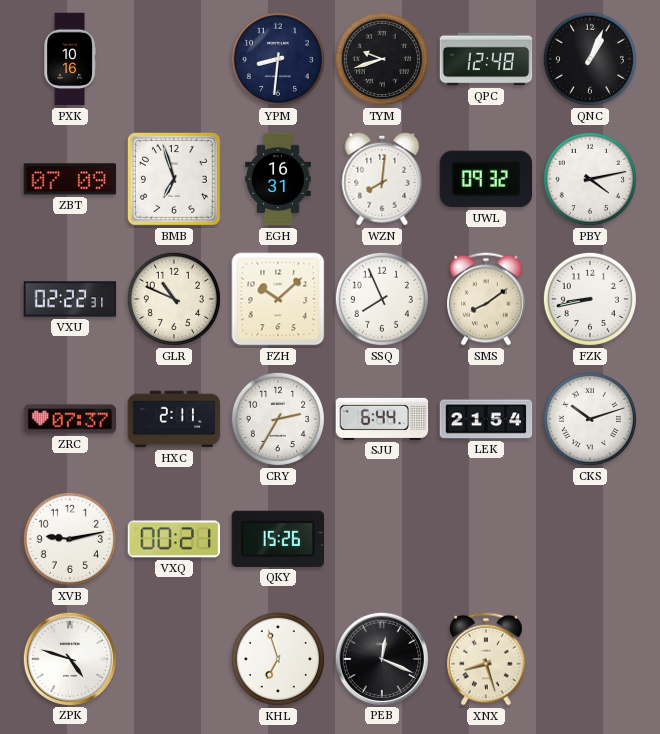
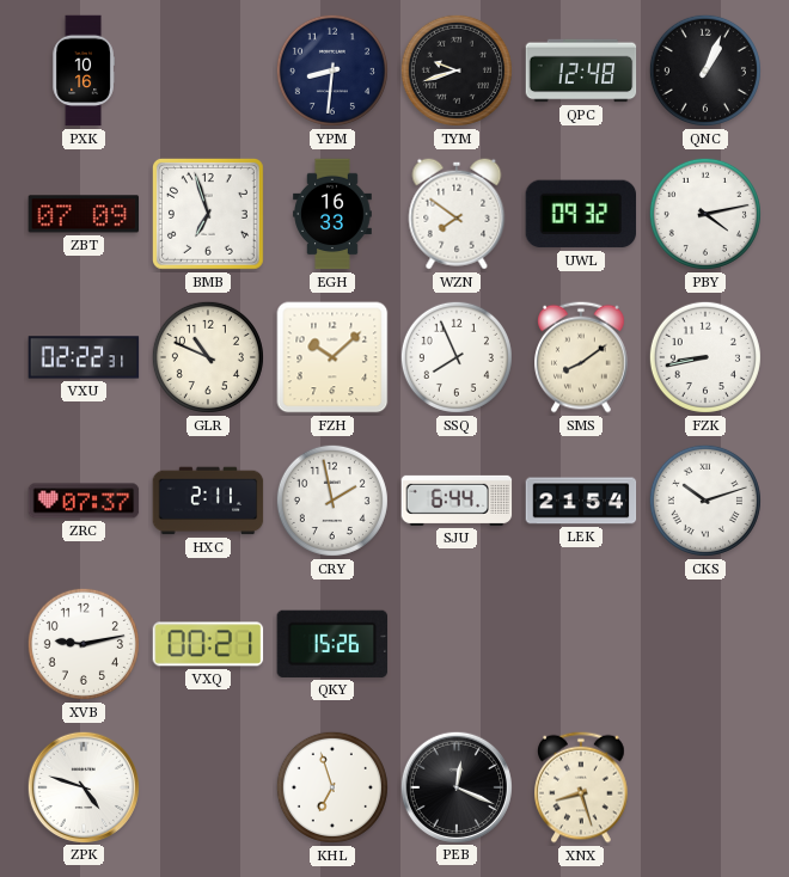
EGH: 16:31 -> 16:33
WZN: 8:01 -> 7:51
CRY: 2:35 -> 1:58
